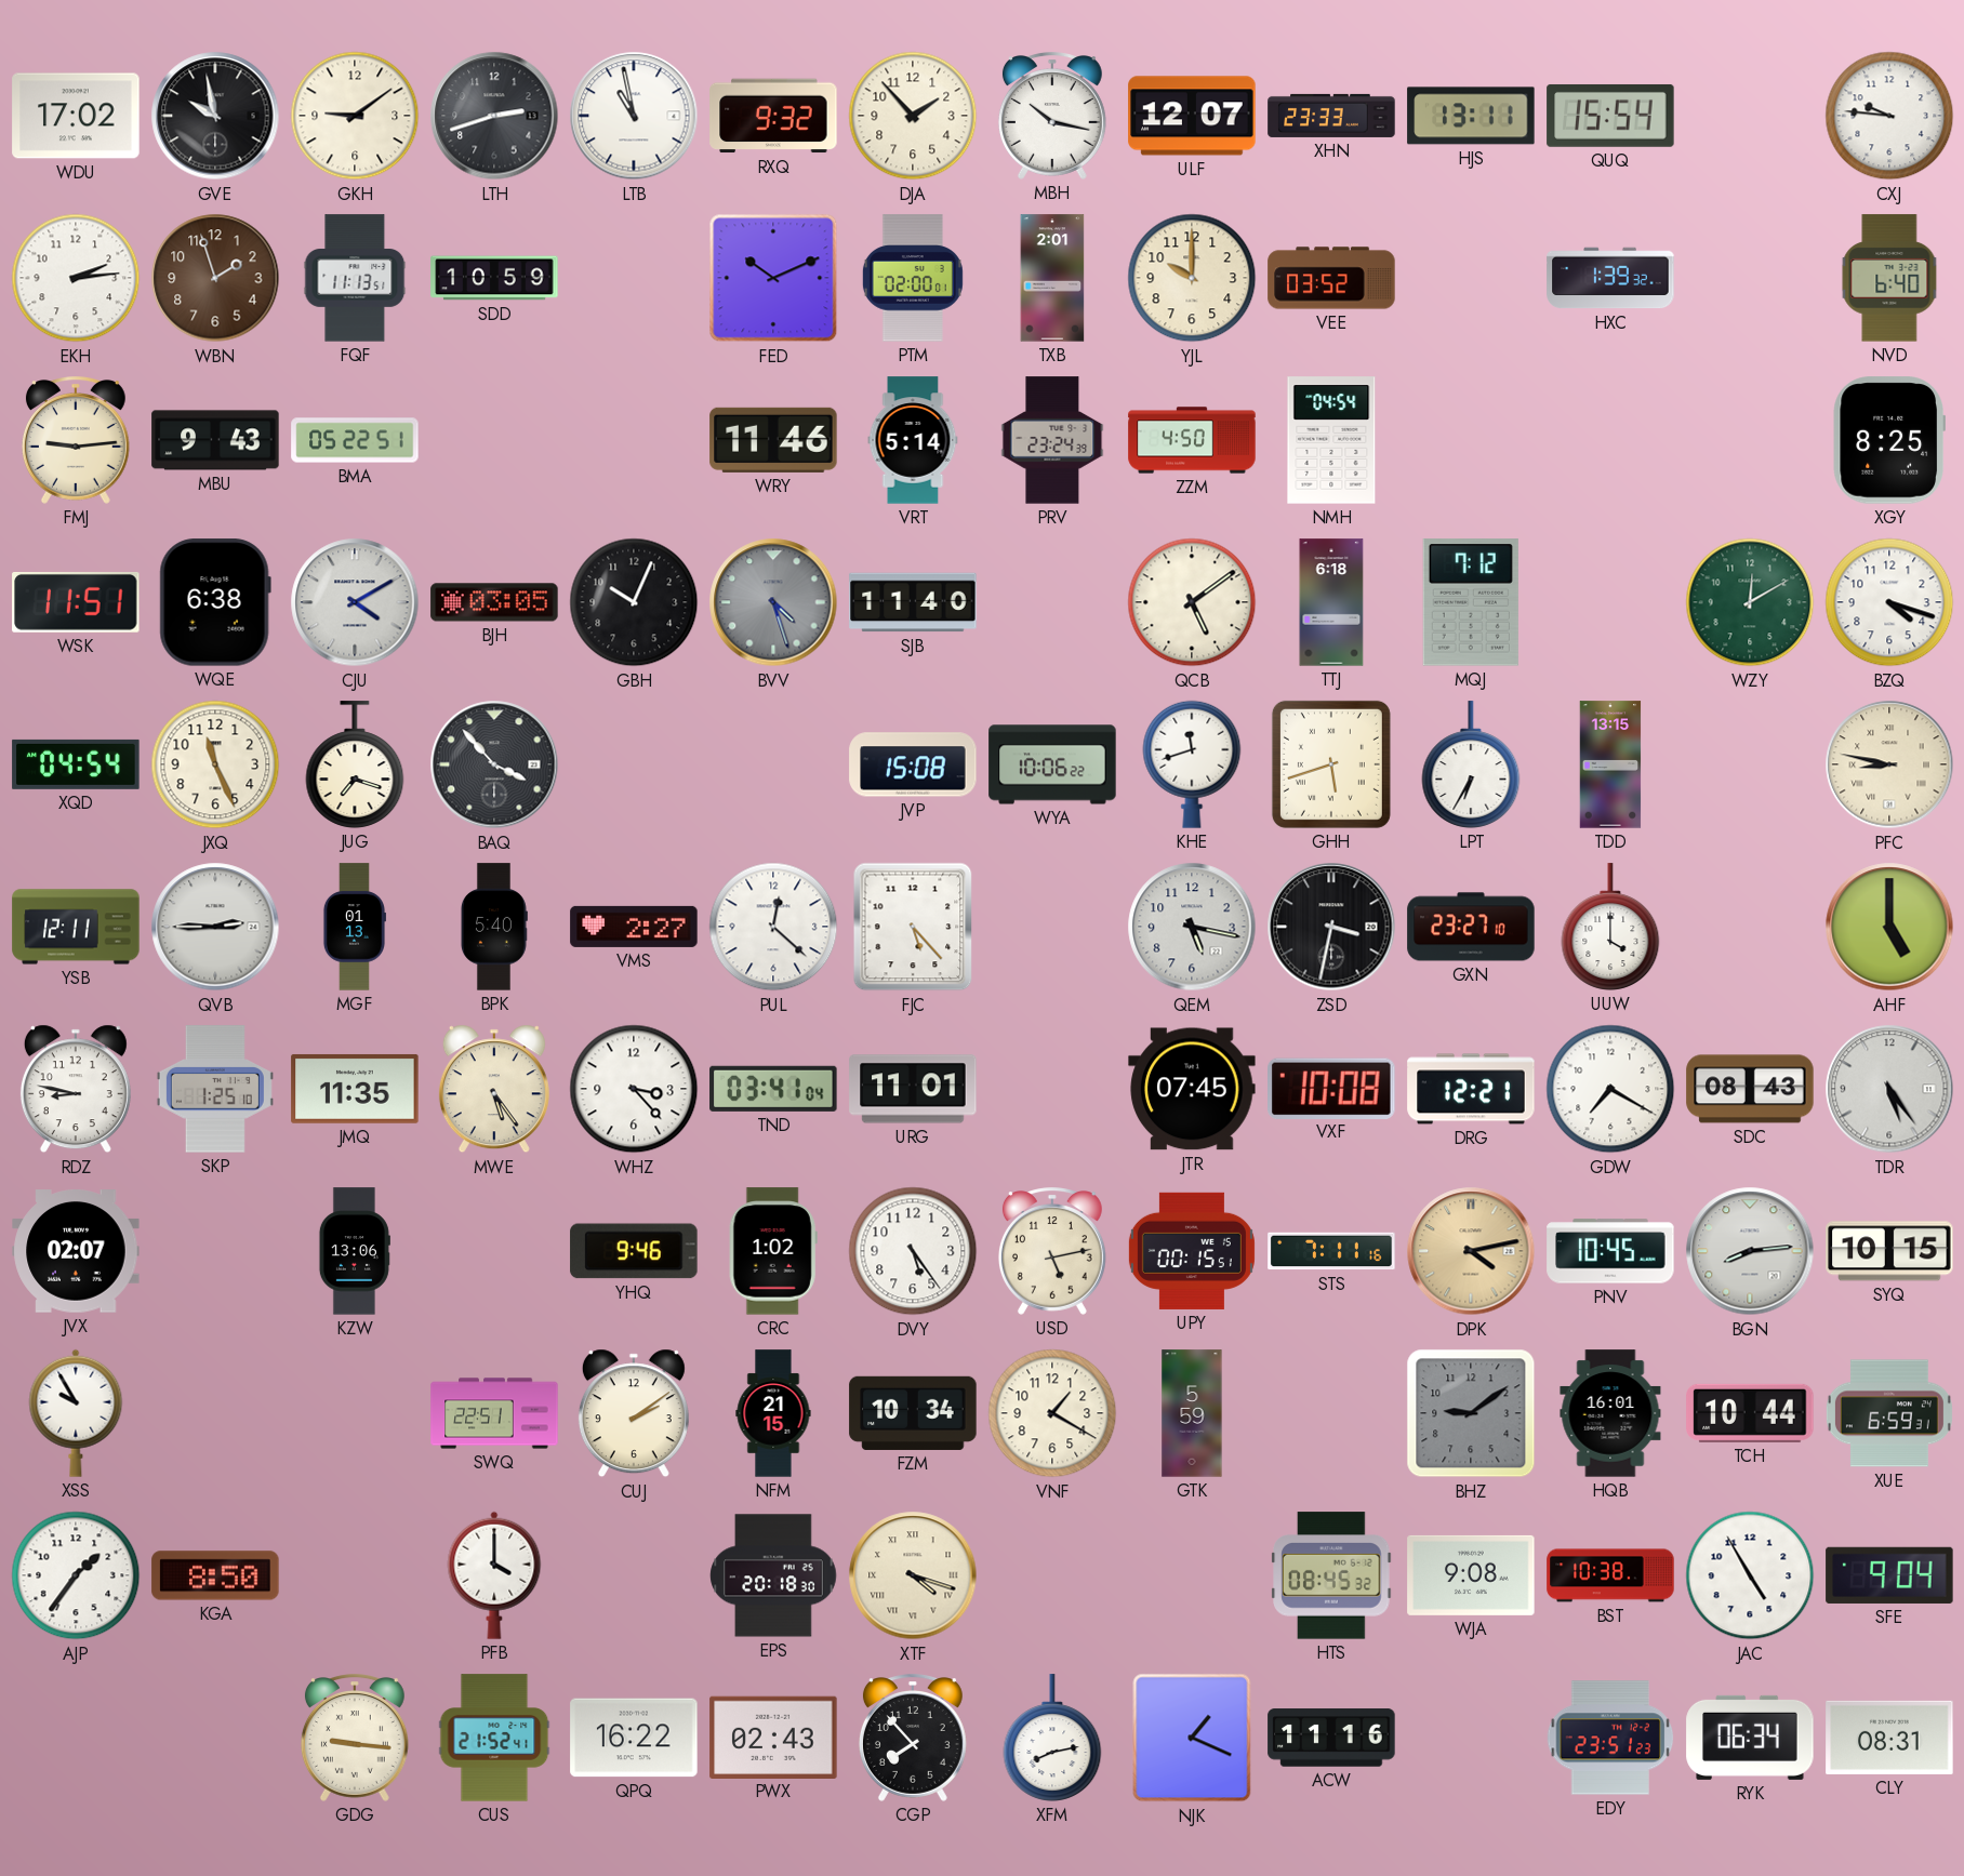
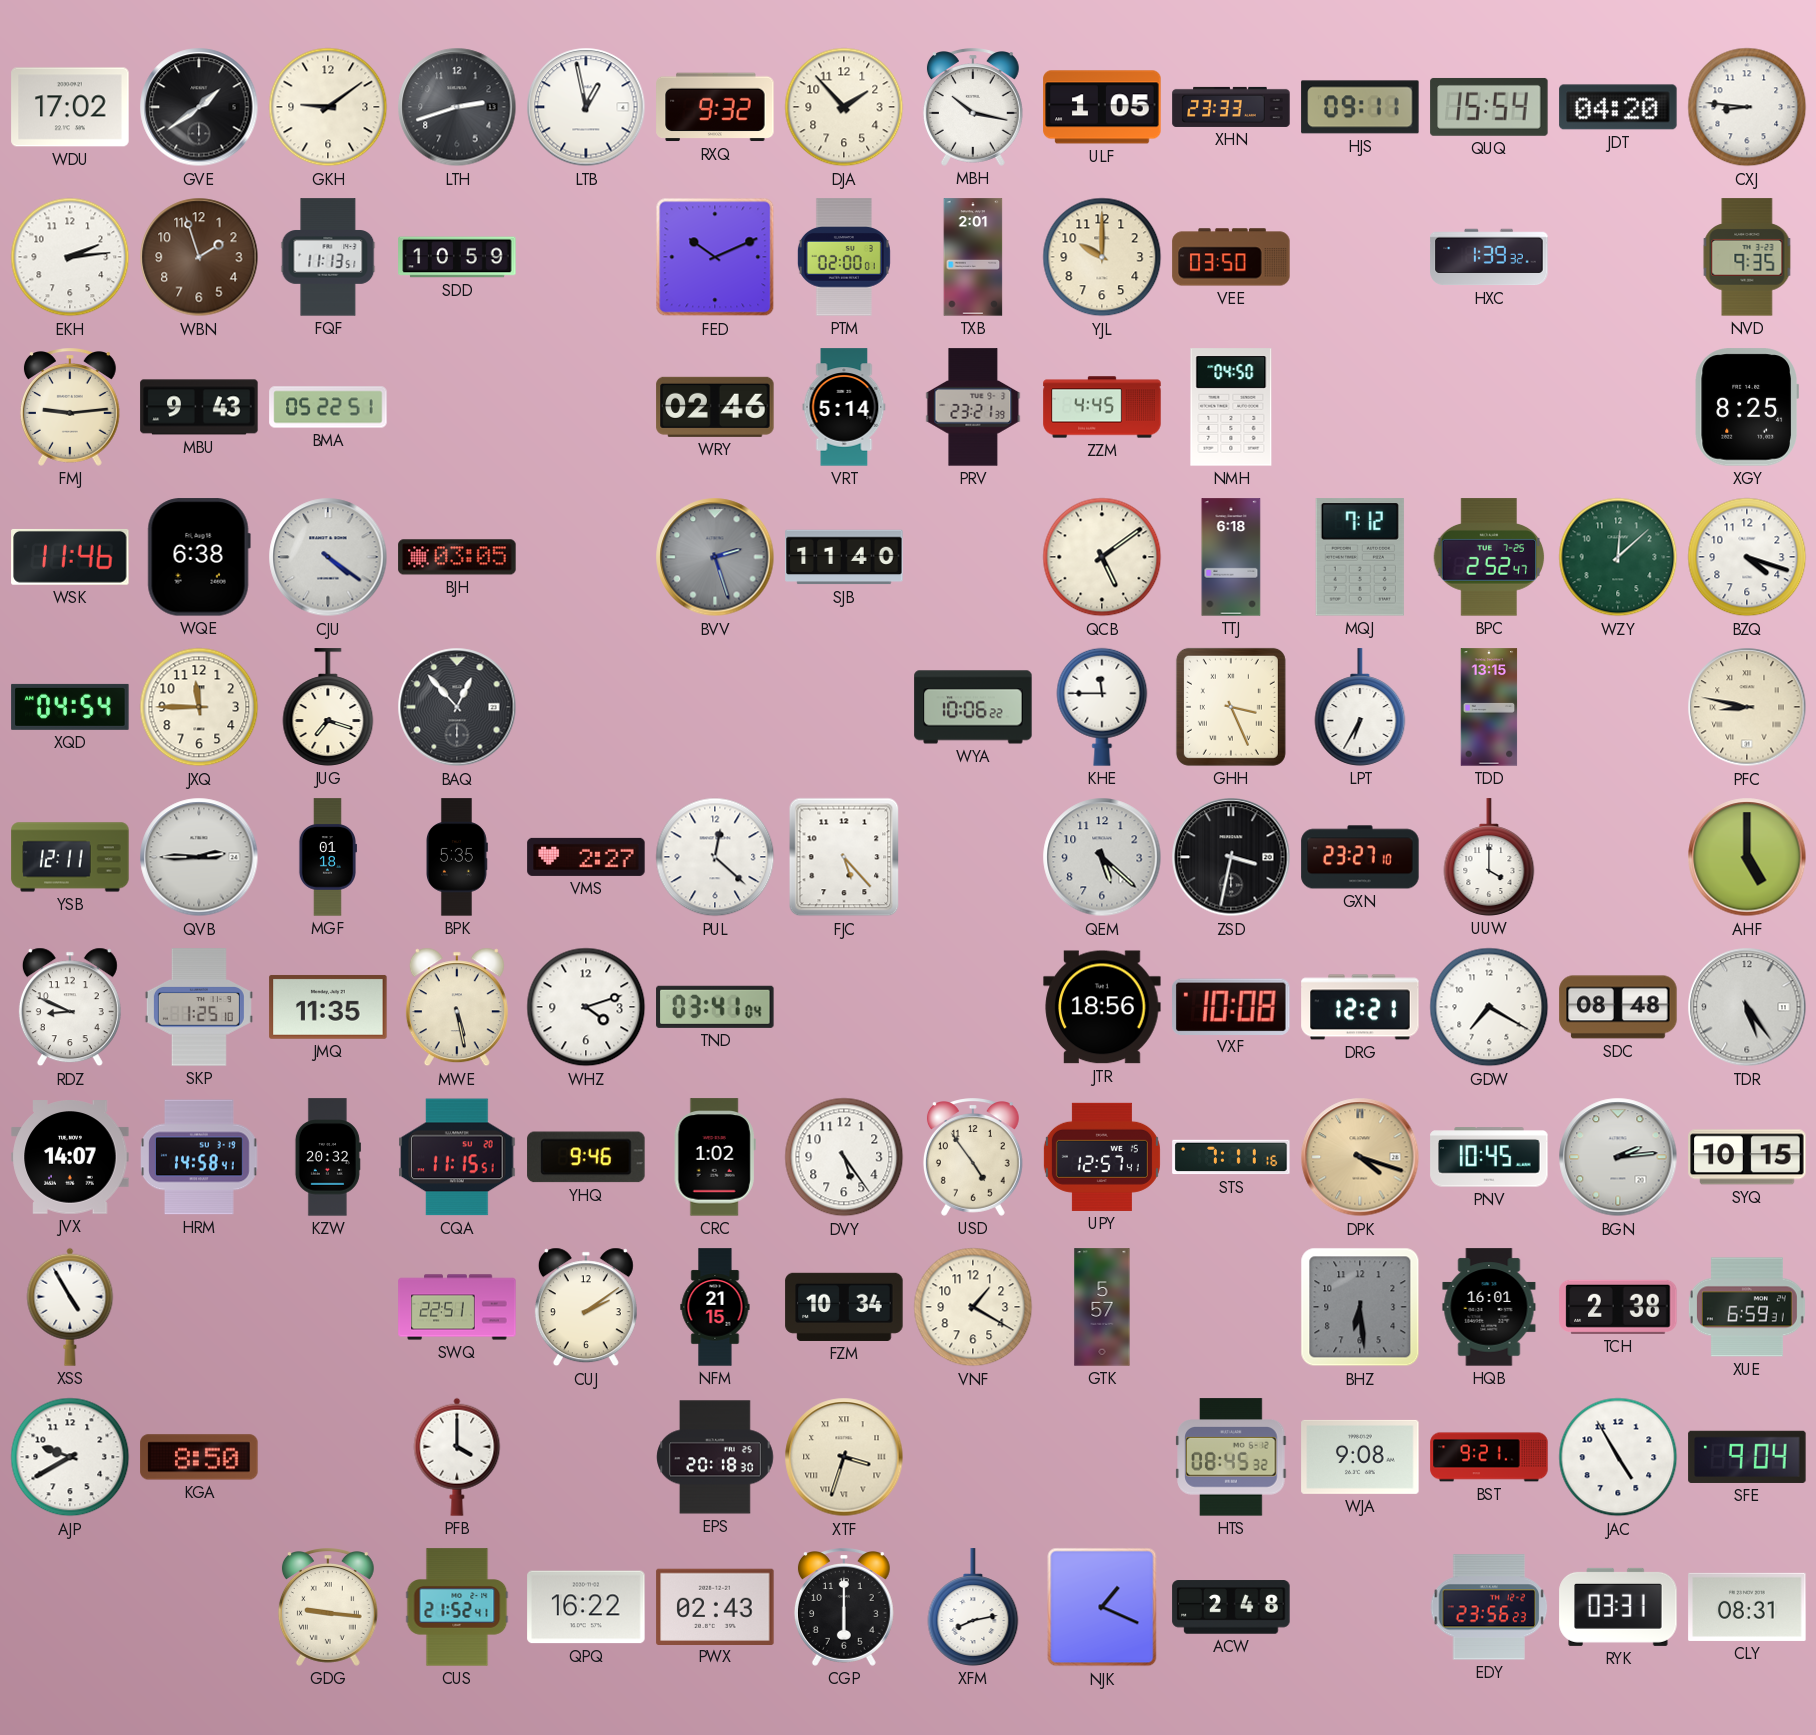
GVE: 9:58 -> 1:39
LTB: 10:58 -> 12:58
ULF: 12:07 -> 1:05
HJS: 13:11 -> 09:11
JDT: none -> 04:20
CXJ: 9:46 -> 8:46
VEE: 03:52 -> 03:50
NVD: 6:40 -> 9:35
WRY: 11:46 -> 02:46
PRV: 23:24 -> 23:21
ZZM: 4:50 -> 4:45
NMH: 04:54 -> 04:50
WSK: 11:51 -> 11:46
CJU: 4:10 -> 4:21
GBH: 10:04 -> none
BVV: 4:27 -> 2:27
BPC: none -> 2:52
WZY: 12:10 -> 12:08
JXQ: 11:26 -> 11:45
BAQ: 3:53 -> 12:53
JVP: 15:08 -> none
KHE: 11:42 -> 11:45
GHH: 5:42 -> 3:26
MGF: 01:13 -> 01:18
BPK: 5:40 -> 5:35
QEM: 5:17 -> 5:22
RDZ: 8:47 -> 8:49
MWE: 5:24 -> 5:28
WHZ: 3:23 -> 4:12
URG: 11:01 -> none
JTR: 07:45 -> 18:56
SDC: 08:43 -> 08:48
JVX: 02:07 -> 14:07
HRM: none -> 14:58
KZW: 13:06 -> 20:32
CQA: none -> 11:15
USD: 5:13 -> 4:54
UPY: 00:15 -> 12:57
DPK: 4:13 -> 4:18
BGN: 8:14 -> 2:14
XSS: 9:55 -> 4:55
GTK: 5:59 -> 5:57
BHZ: 9:09 -> 6:29
TCH: 10:44 -> 2:38
AJP: 1:36 -> 9:40
XTF: 4:18 -> 3:33
BST: 10:38 -> 9:21
CGP: 7:53 -> 6:00
ACW: 11:16 -> 2:48
EDY: 23:51 -> 23:56
RYK: 06:34 -> 03:31
